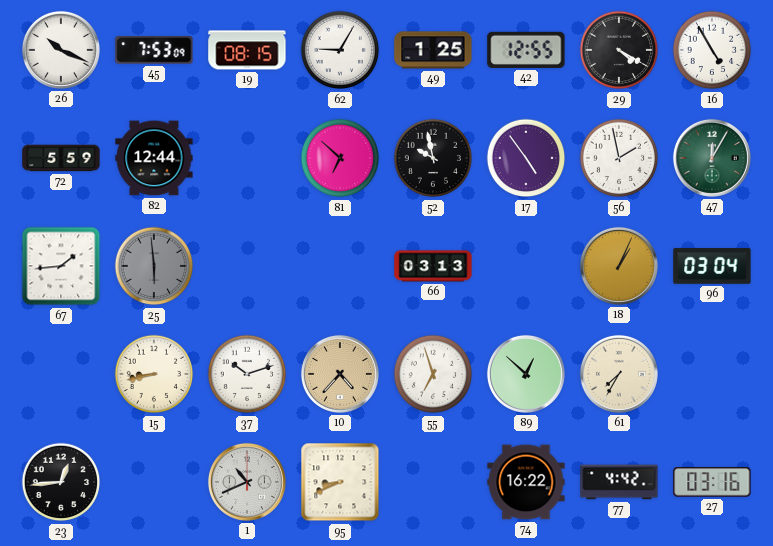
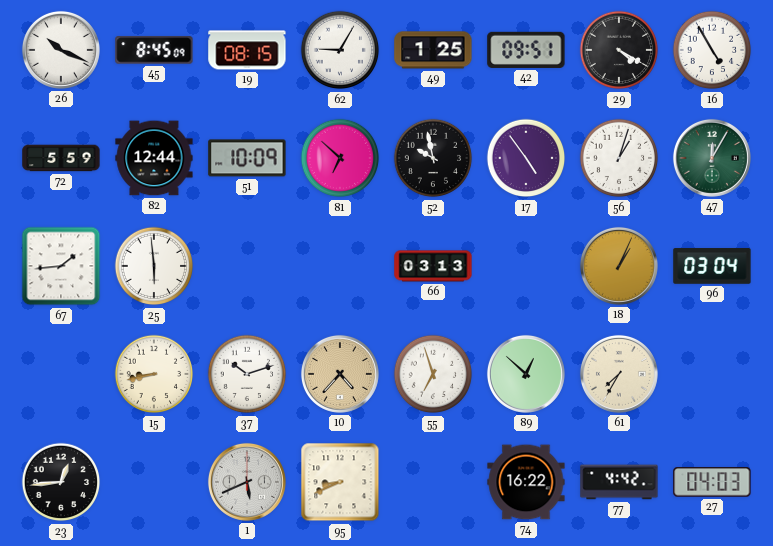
45: 7:53 -> 8:45
42: 12:55 -> 09:51
51: none -> 10:09
56: 1:58 -> 1:03
25 dial: grey -> white
1: 10:41 -> 5:41
27: 03:16 -> 04:03
